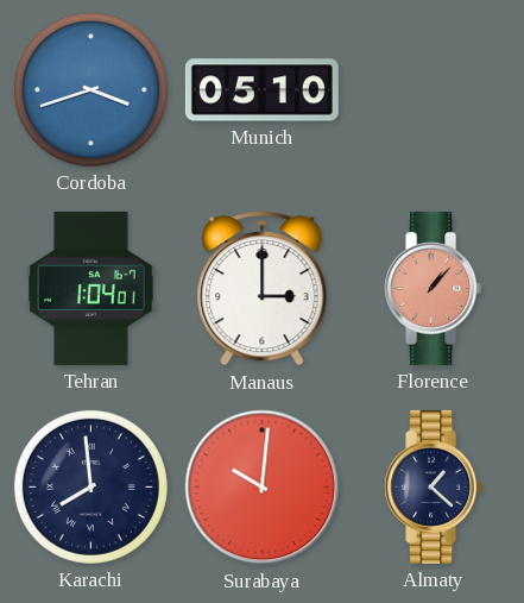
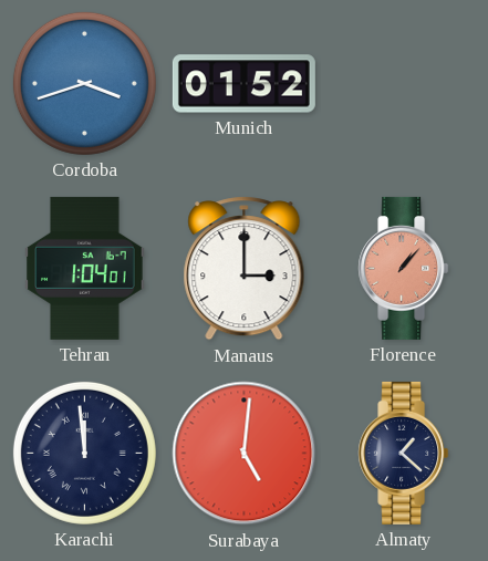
Munich: 05:10 -> 01:52
Karachi: 7:59 -> 11:59
Surabaya: 10:01 -> 5:01
